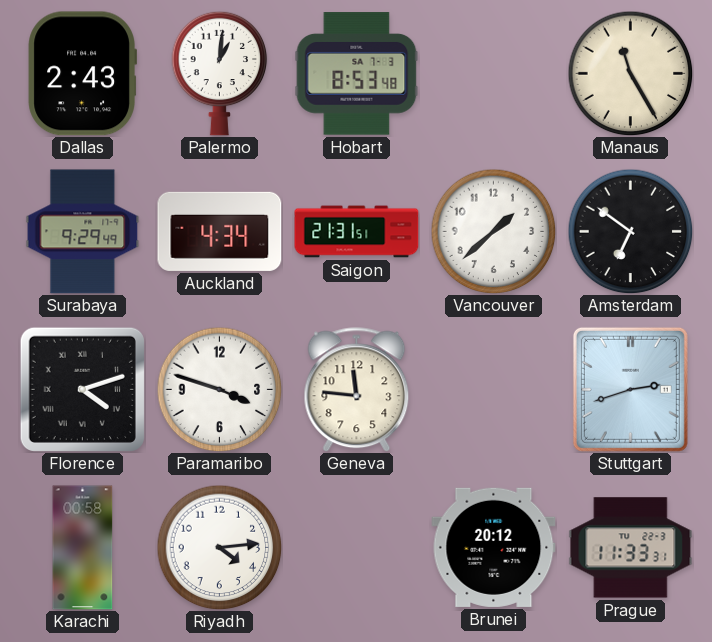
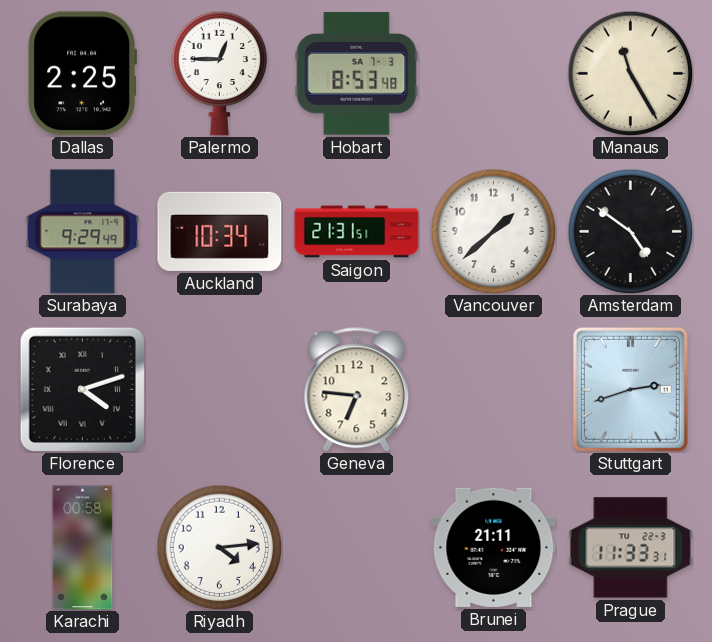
Dallas: 2:43 -> 2:25
Palermo: 1:01 -> 12:45
Auckland: 4:34 -> 10:34
Amsterdam: 6:51 -> 4:51
Paramaribo: 3:48 -> none
Geneva: 11:46 -> 6:46
Brunei: 20:12 -> 21:11
